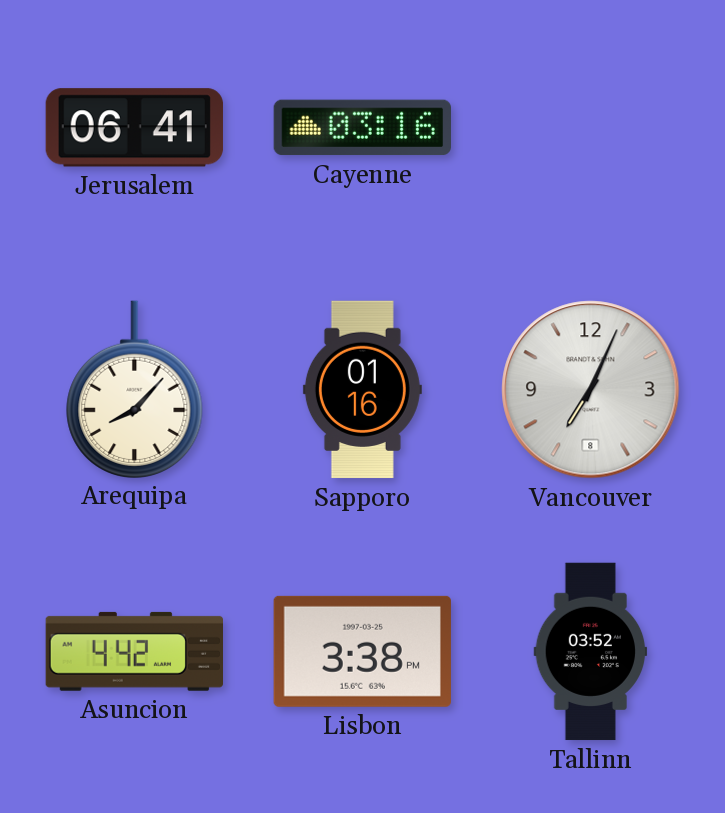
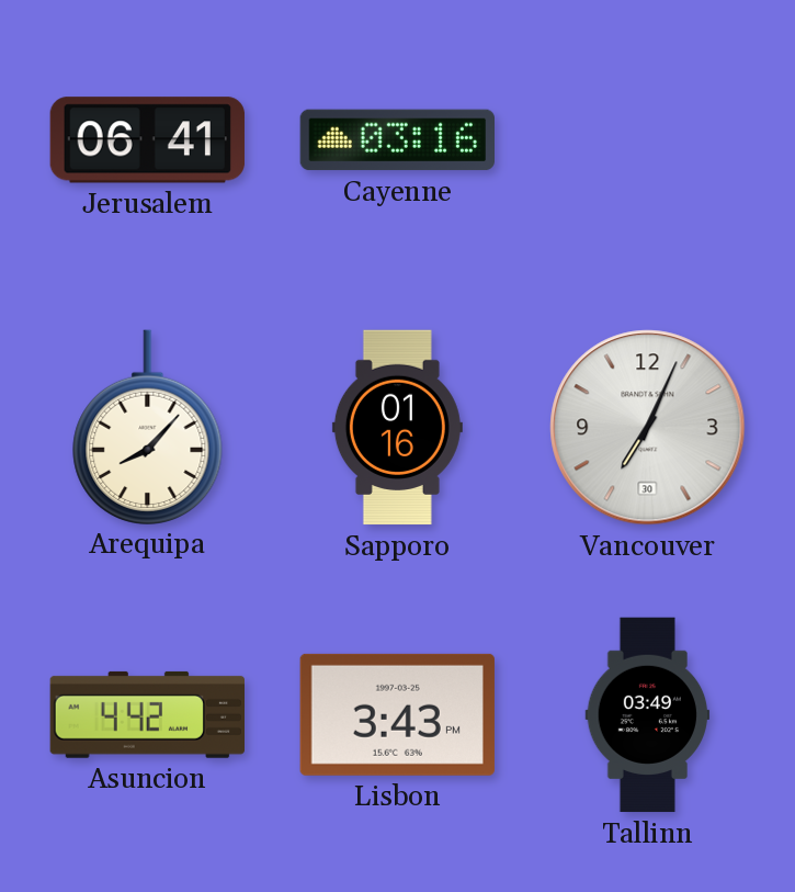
Vancouver date: 8 -> 30
Lisbon: 3:38 -> 3:43
Tallinn: 03:52 -> 03:49
